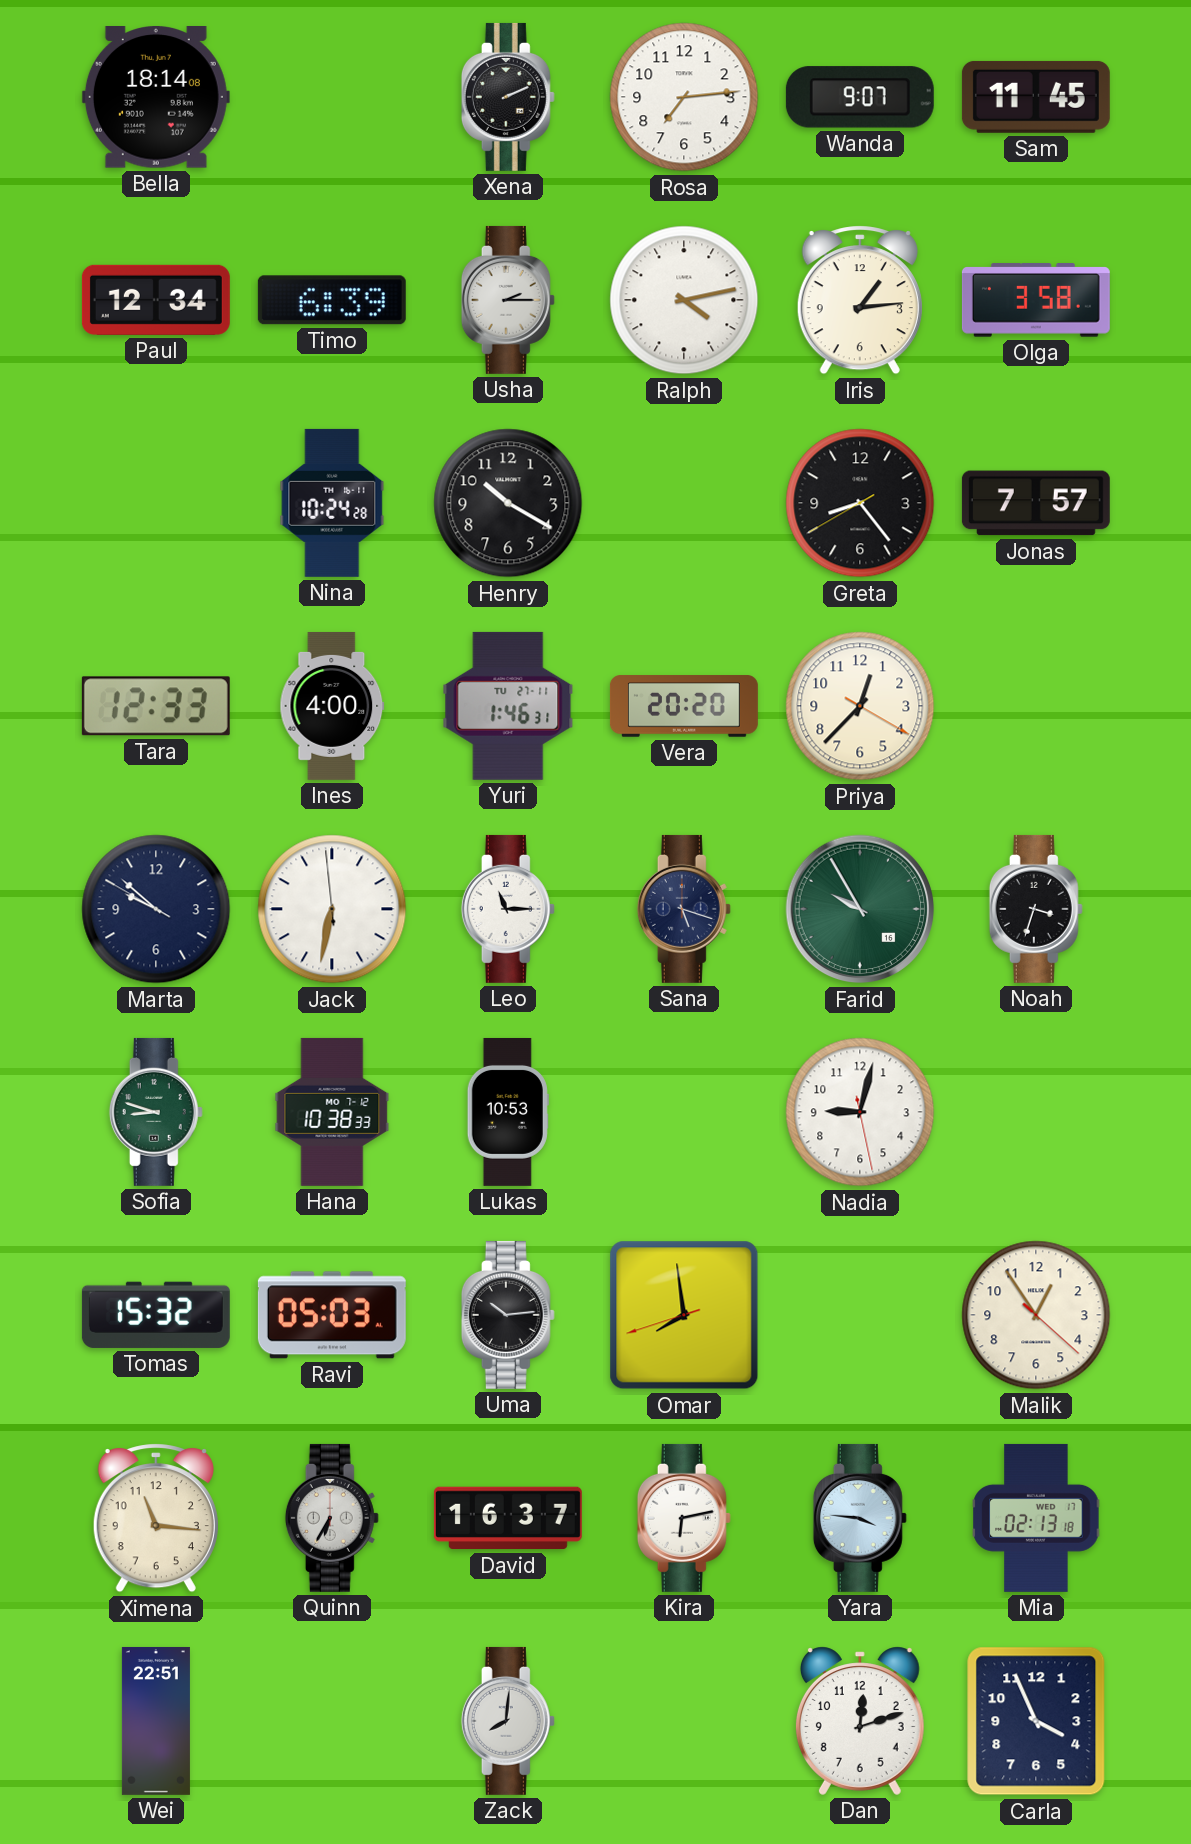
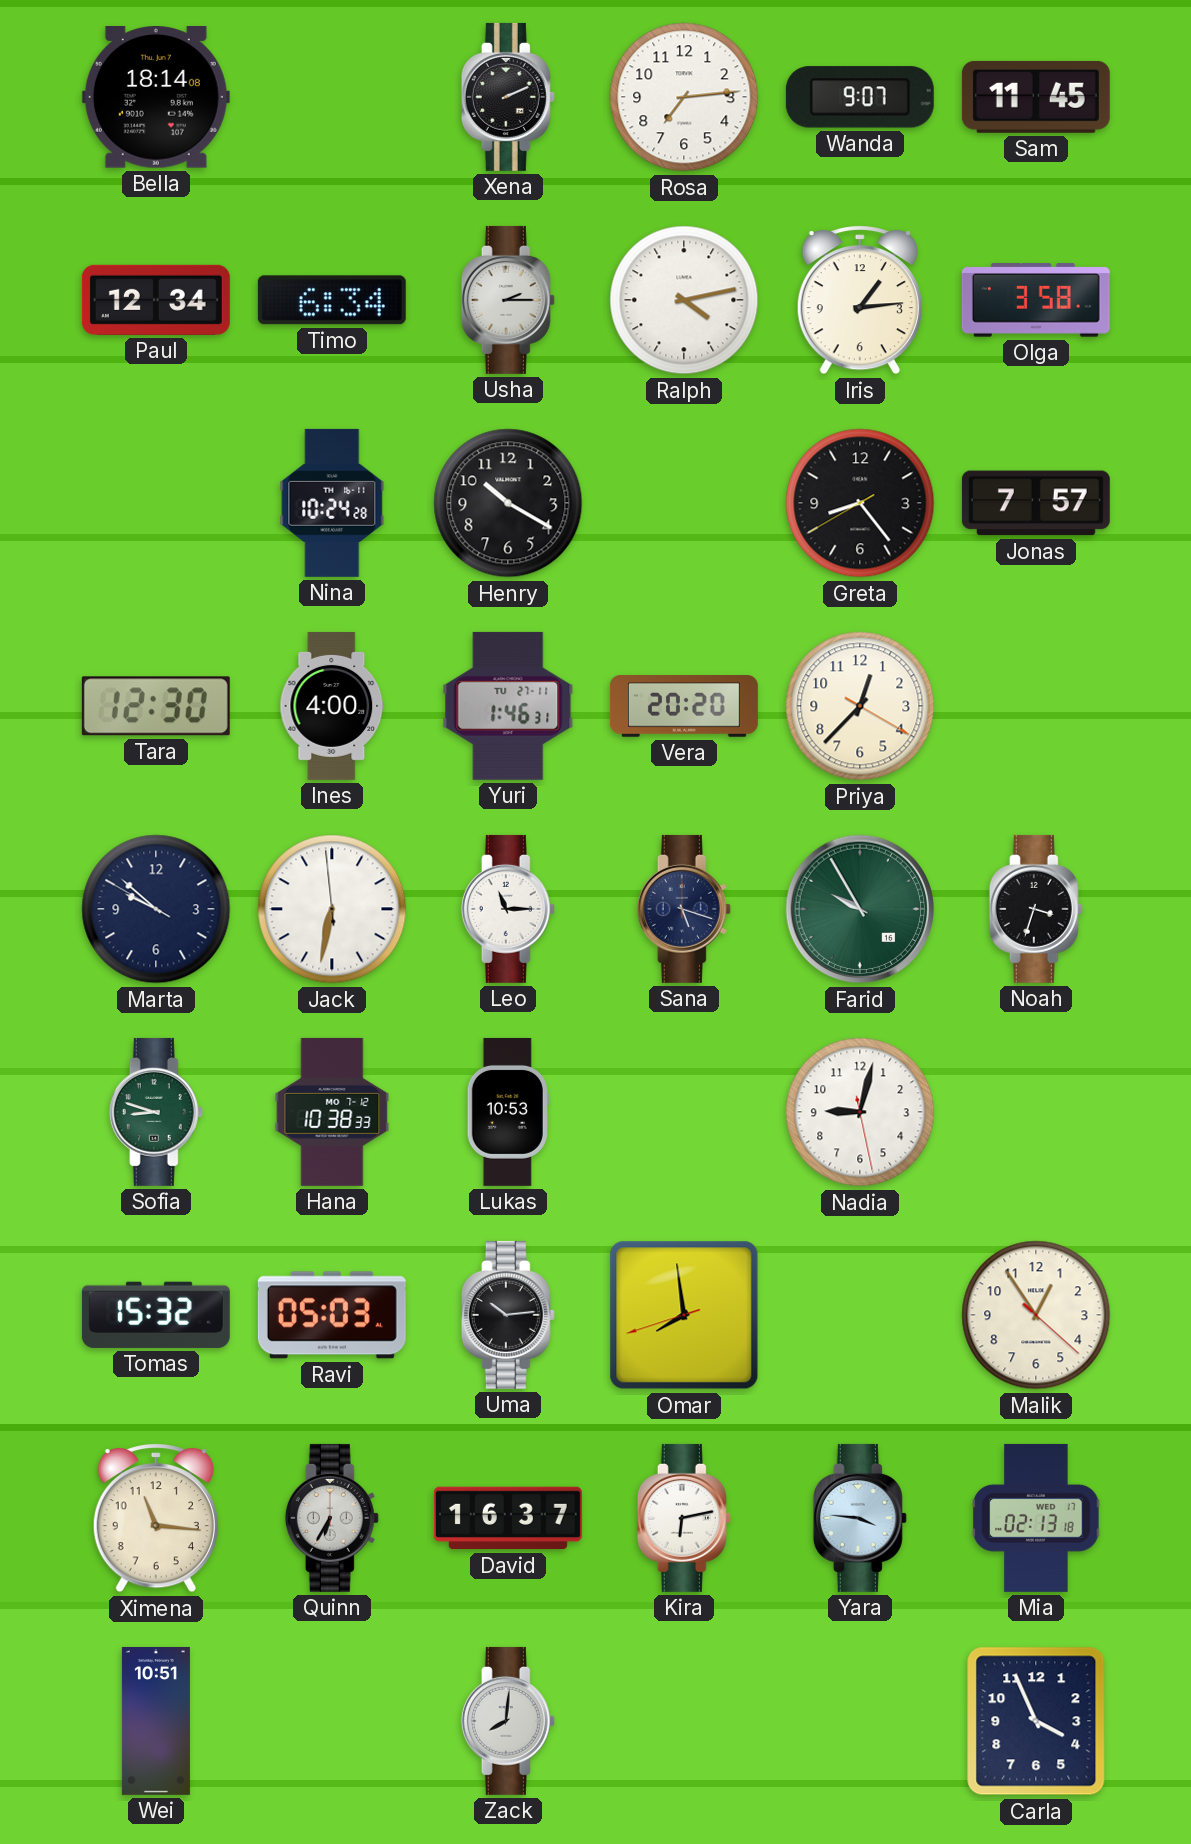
Timo: 6:39 -> 6:34
Tara: 12:33 -> 12:30
Wei: 22:51 -> 10:51
Dan: 12:12 -> none
